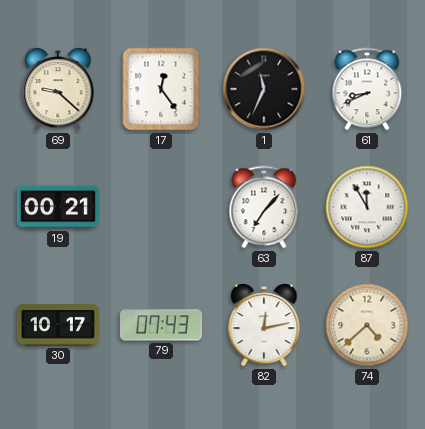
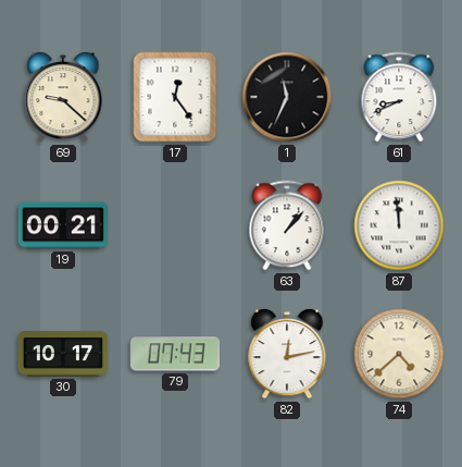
63: 7:07 -> 1:07
87: 11:55 -> 11:59
